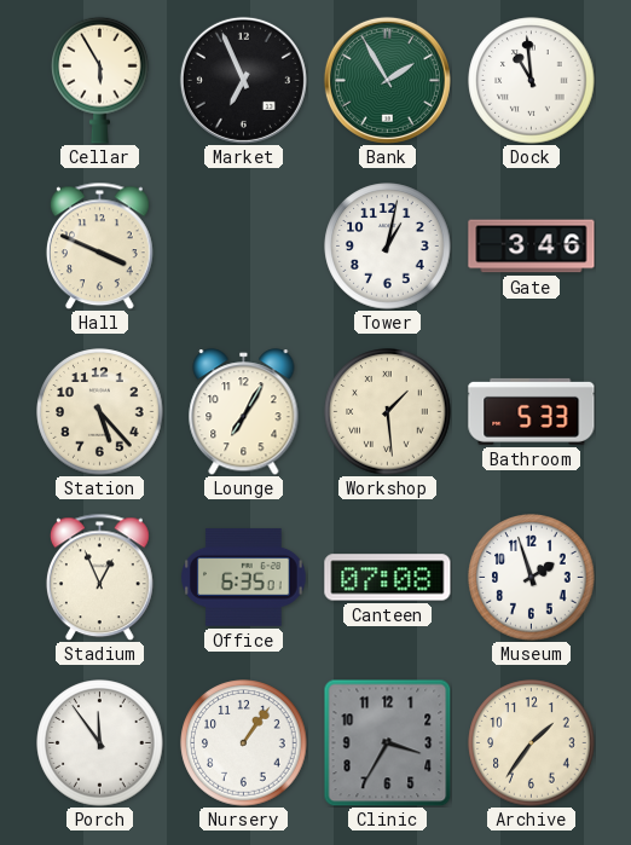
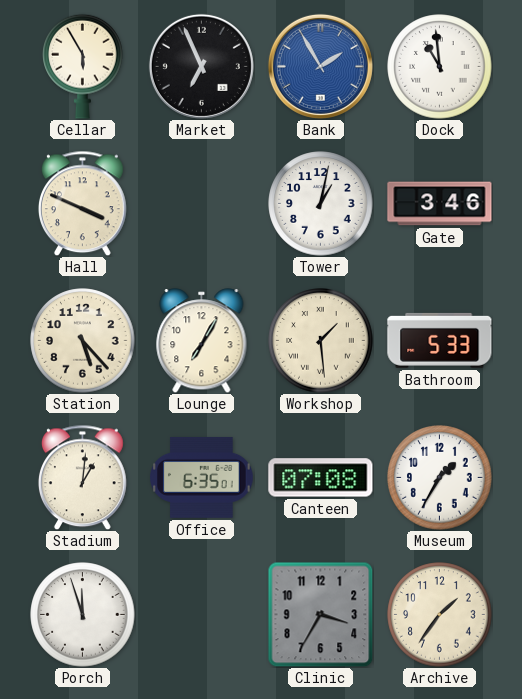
Bank dial: green -> blue
Stadium: 12:56 -> 1:01
Museum: 1:57 -> 1:35
Porch: 11:54 -> 11:57
Nursery: 1:06 -> none
